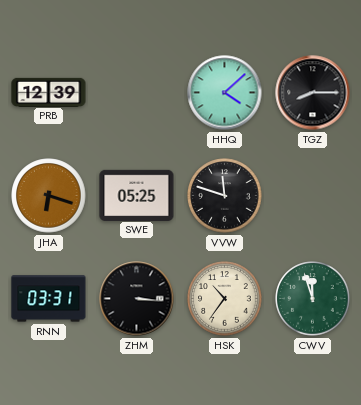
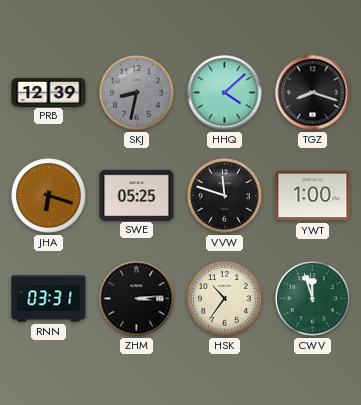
SKJ: none -> 8:32
TGZ: 8:15 -> 8:18
YWT: none -> 1:00
ZHM: 3:16 -> 3:14
